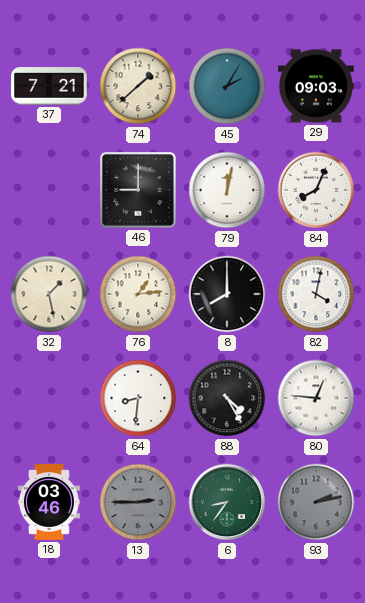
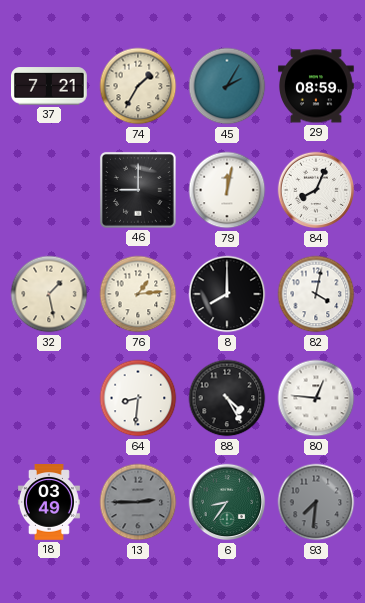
74: 1:38 -> 1:35
29: 09:03 -> 08:59
18: 03:46 -> 03:49
93: 2:13 -> 7:31
